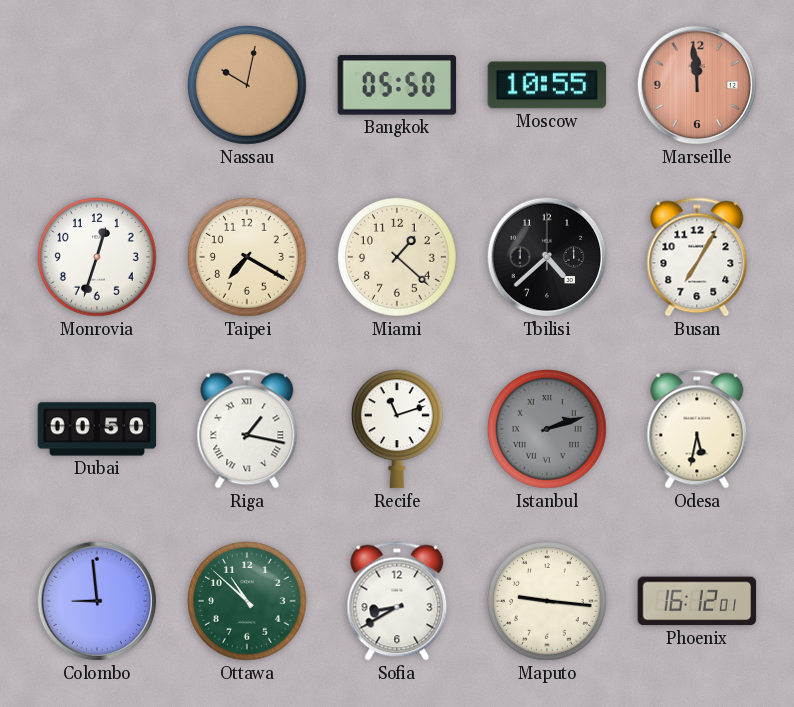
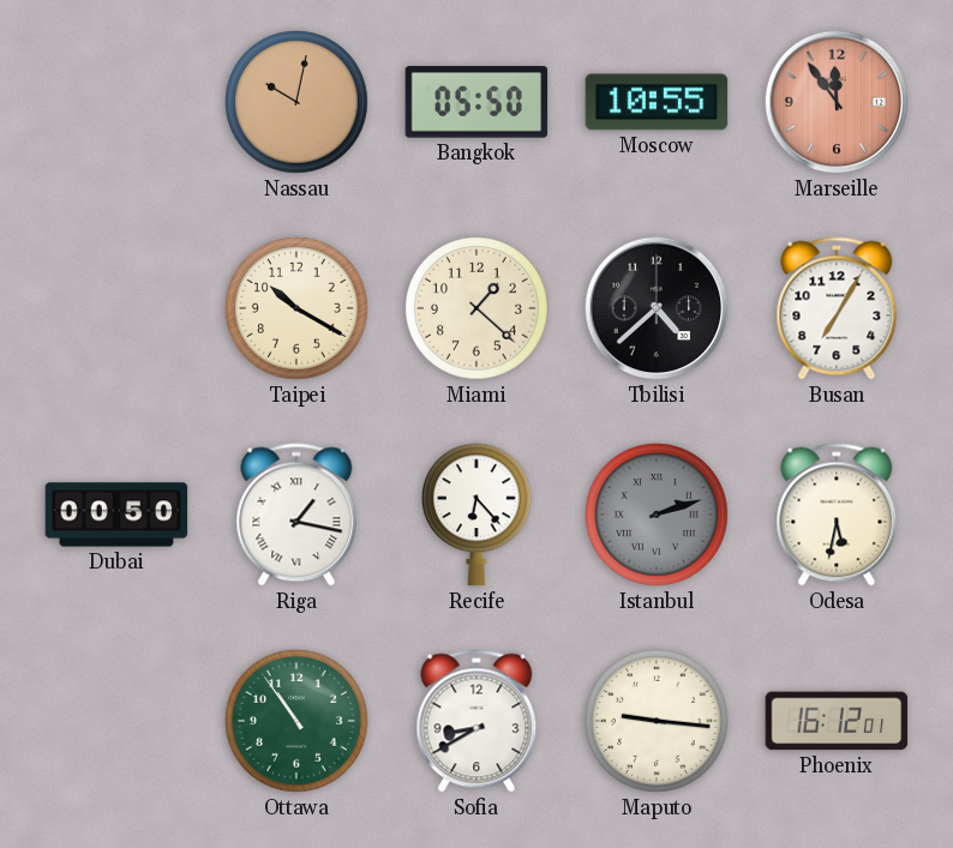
Marseille: 11:59 -> 11:54
Monrovia: 12:33 -> none
Taipei: 7:20 -> 10:20
Recife: 11:12 -> 6:23
Colombo: 8:59 -> none
Ottawa: 10:52 -> 10:54
